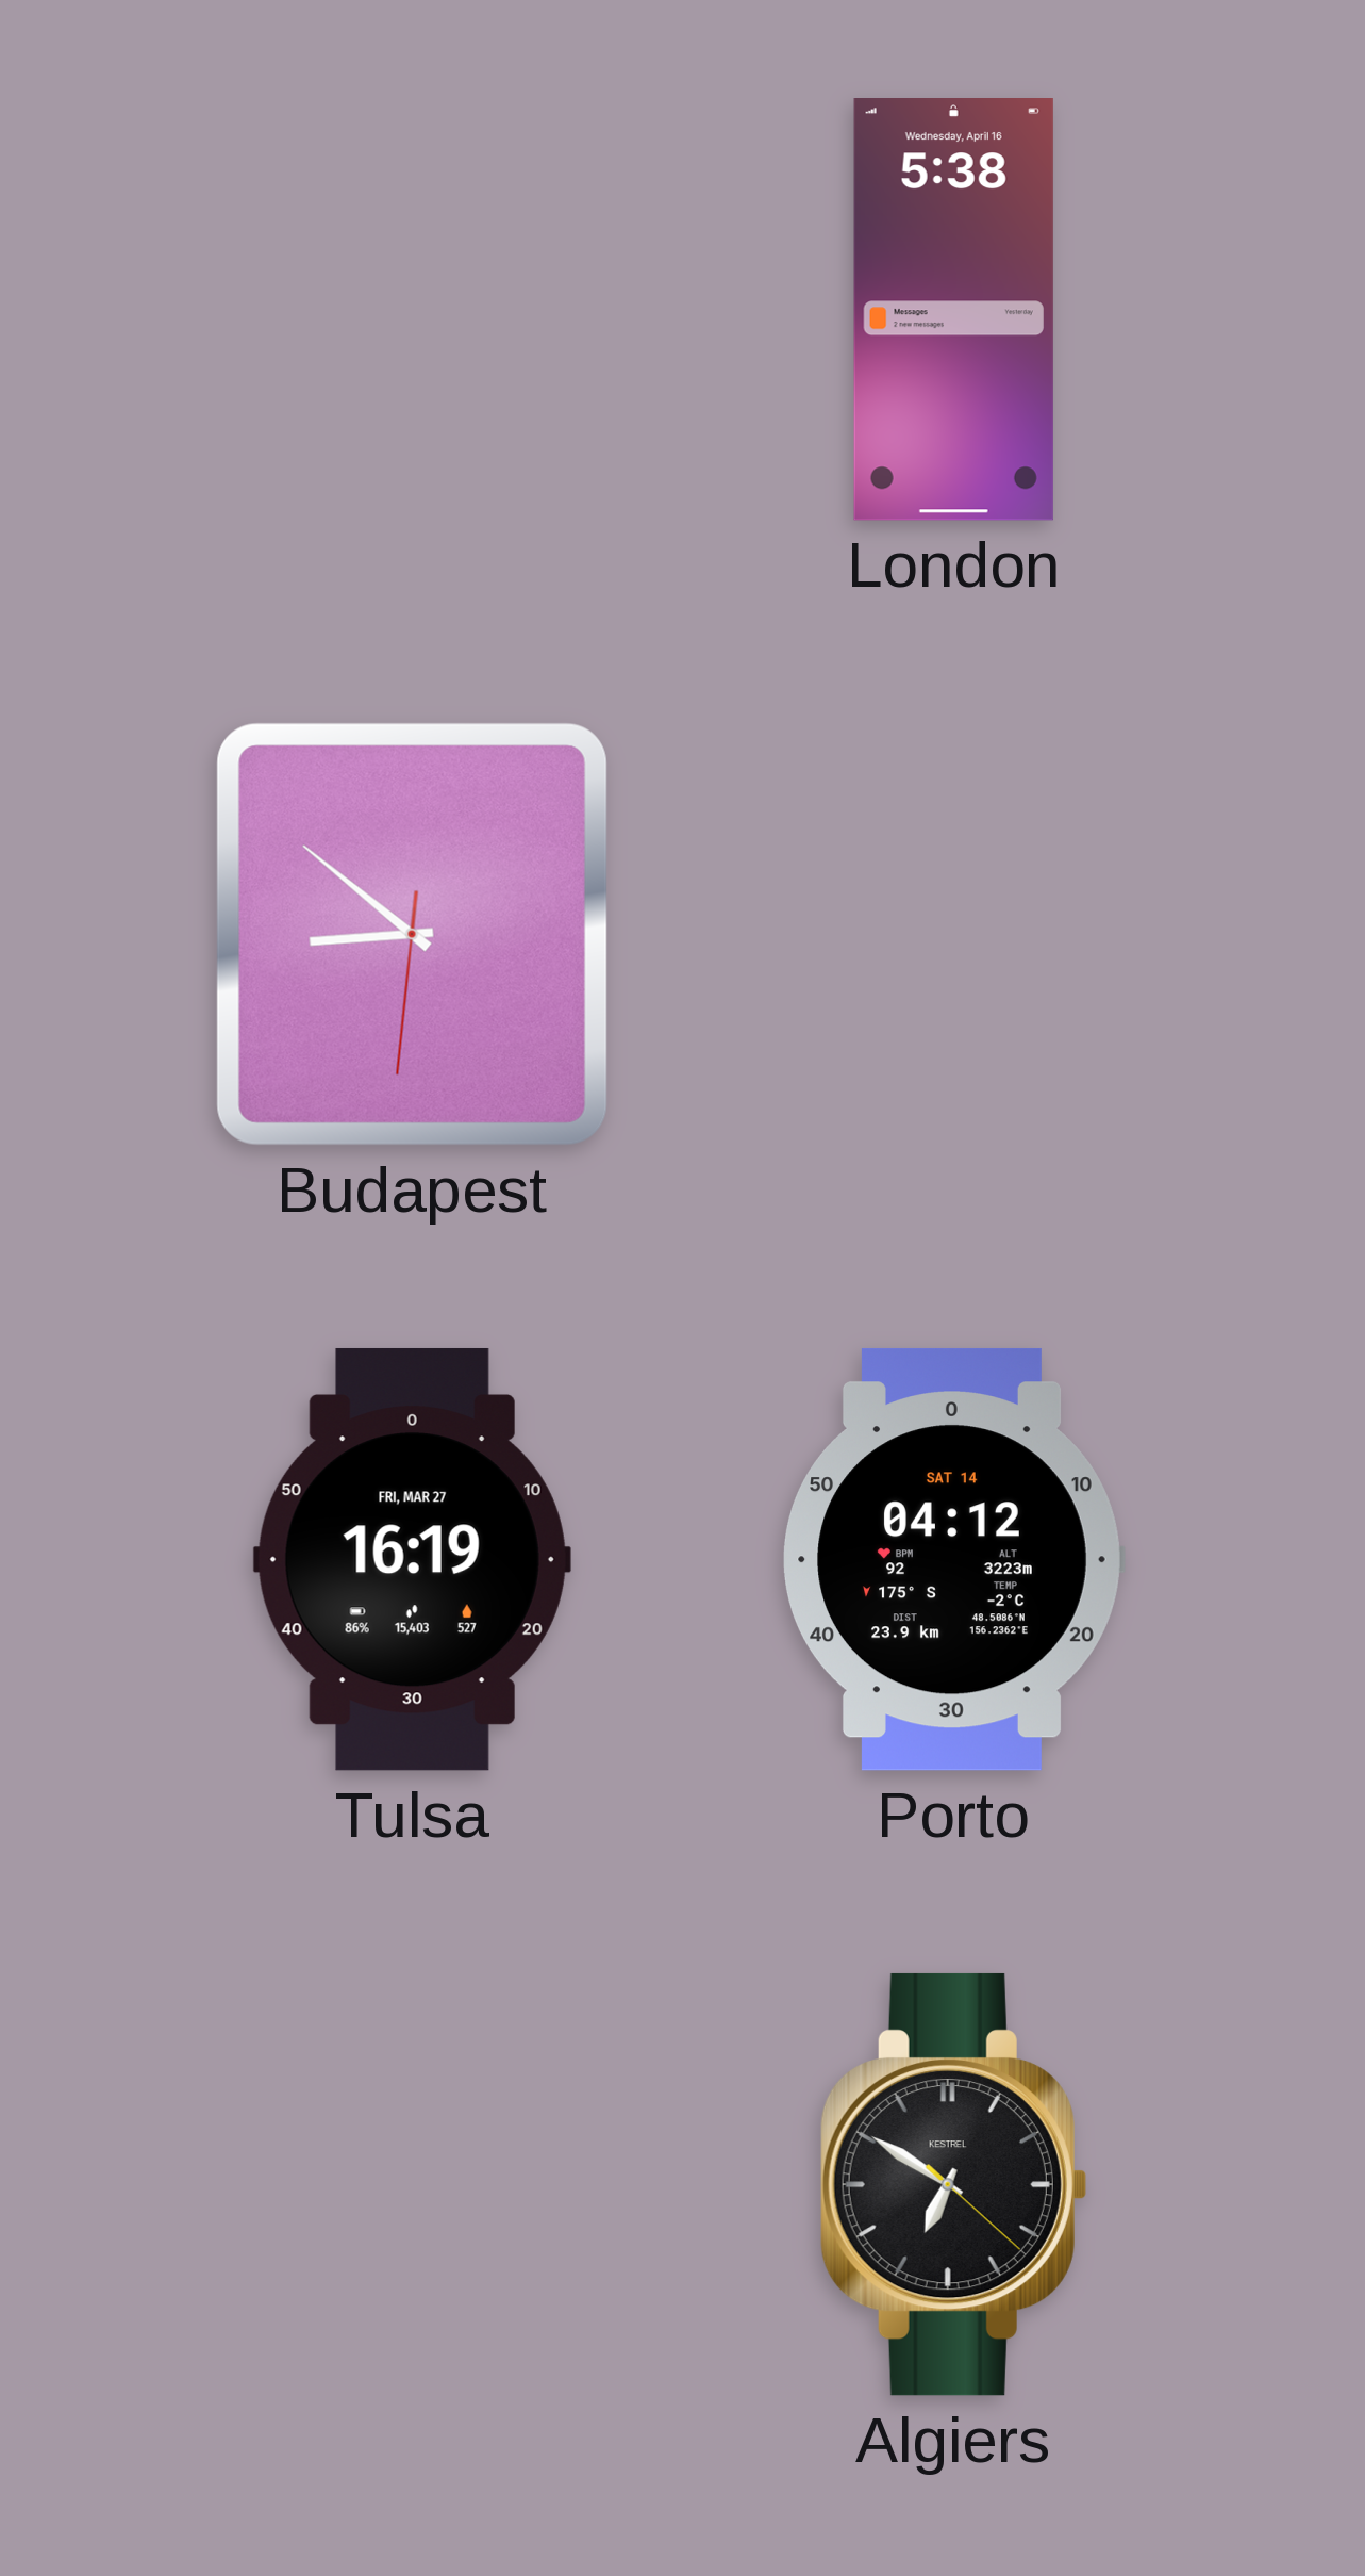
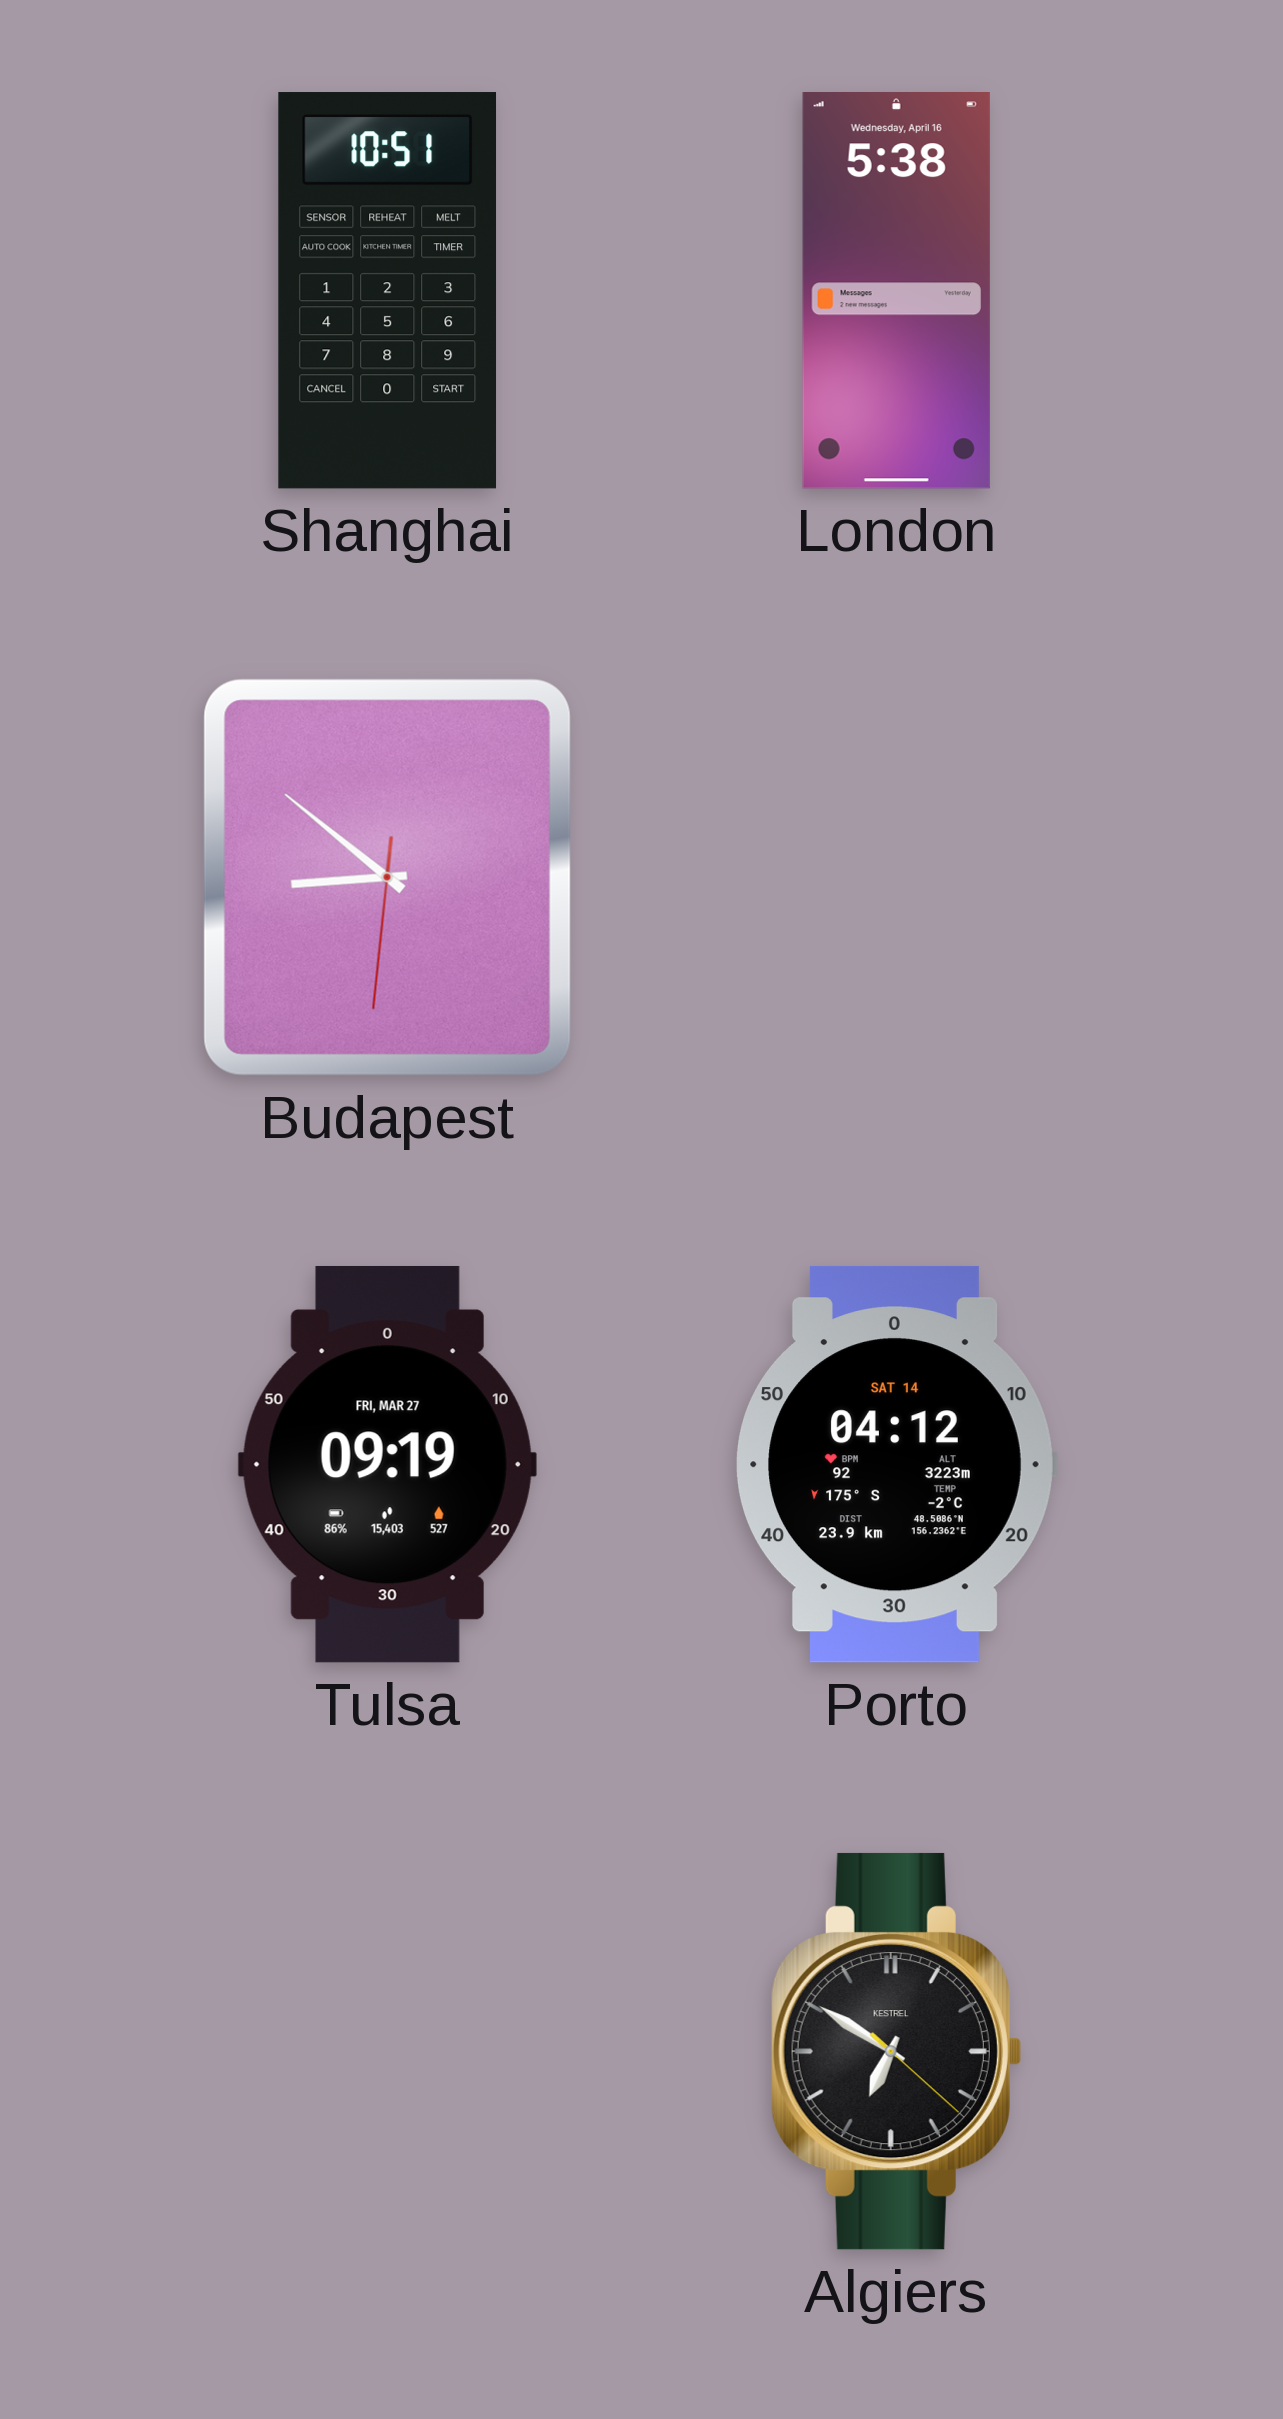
Shanghai: none -> 10:51
Tulsa: 16:19 -> 09:19
